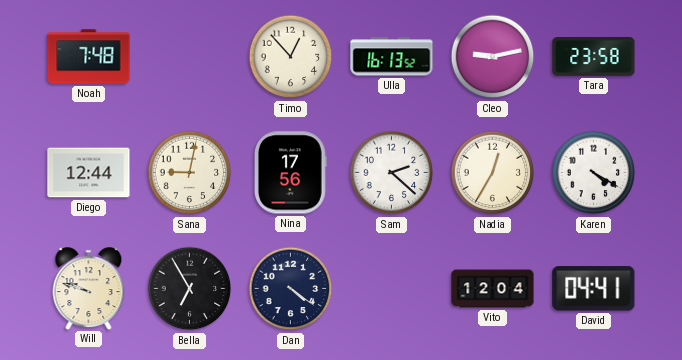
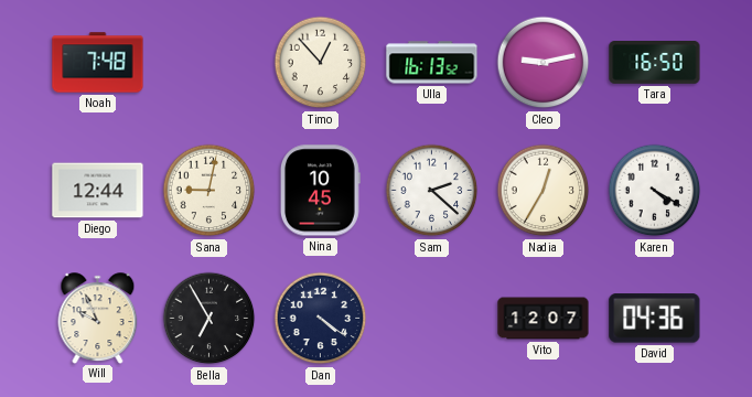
Tara: 23:58 -> 16:50
Nina: 17:56 -> 10:45
Will: 9:48 -> 9:56
Vito: 12:04 -> 12:07
David: 04:41 -> 04:36
